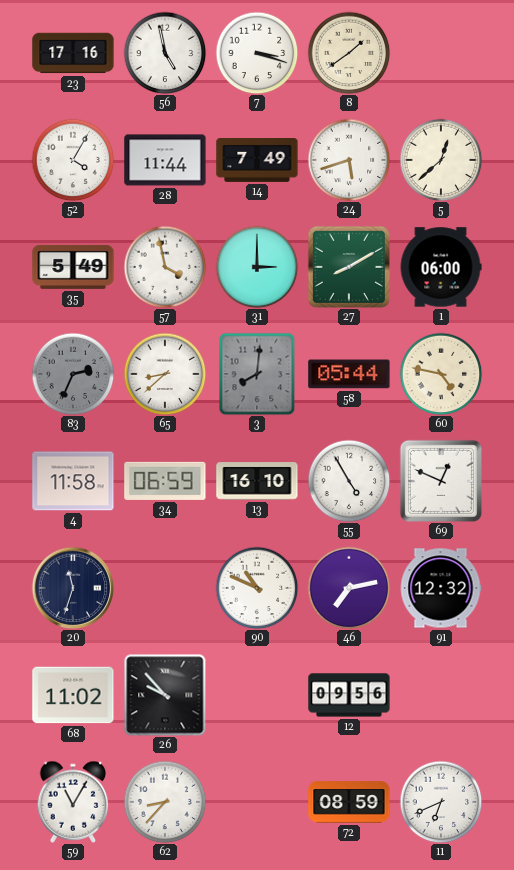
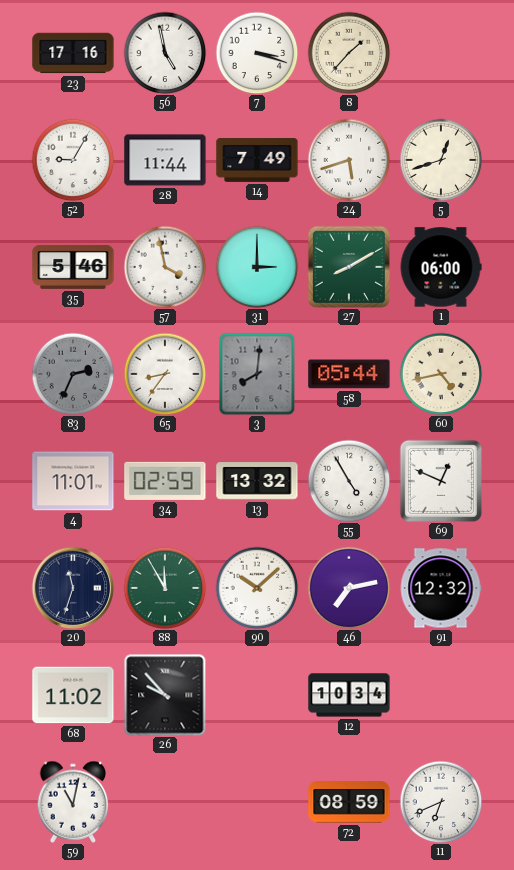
8: 1:39 -> 1:37
52: 4:05 -> 9:05
5: 12:38 -> 12:42
35: 5:49 -> 5:46
65: 8:38 -> 8:36
60: 4:47 -> 4:43
4: 11:58 -> 11:01
34: 06:59 -> 02:59
13: 16:10 -> 13:32
88: none -> 11:55
90: 10:49 -> 10:08
12: 09:56 -> 10:34
59: 11:05 -> 11:02
62: 8:37 -> none
